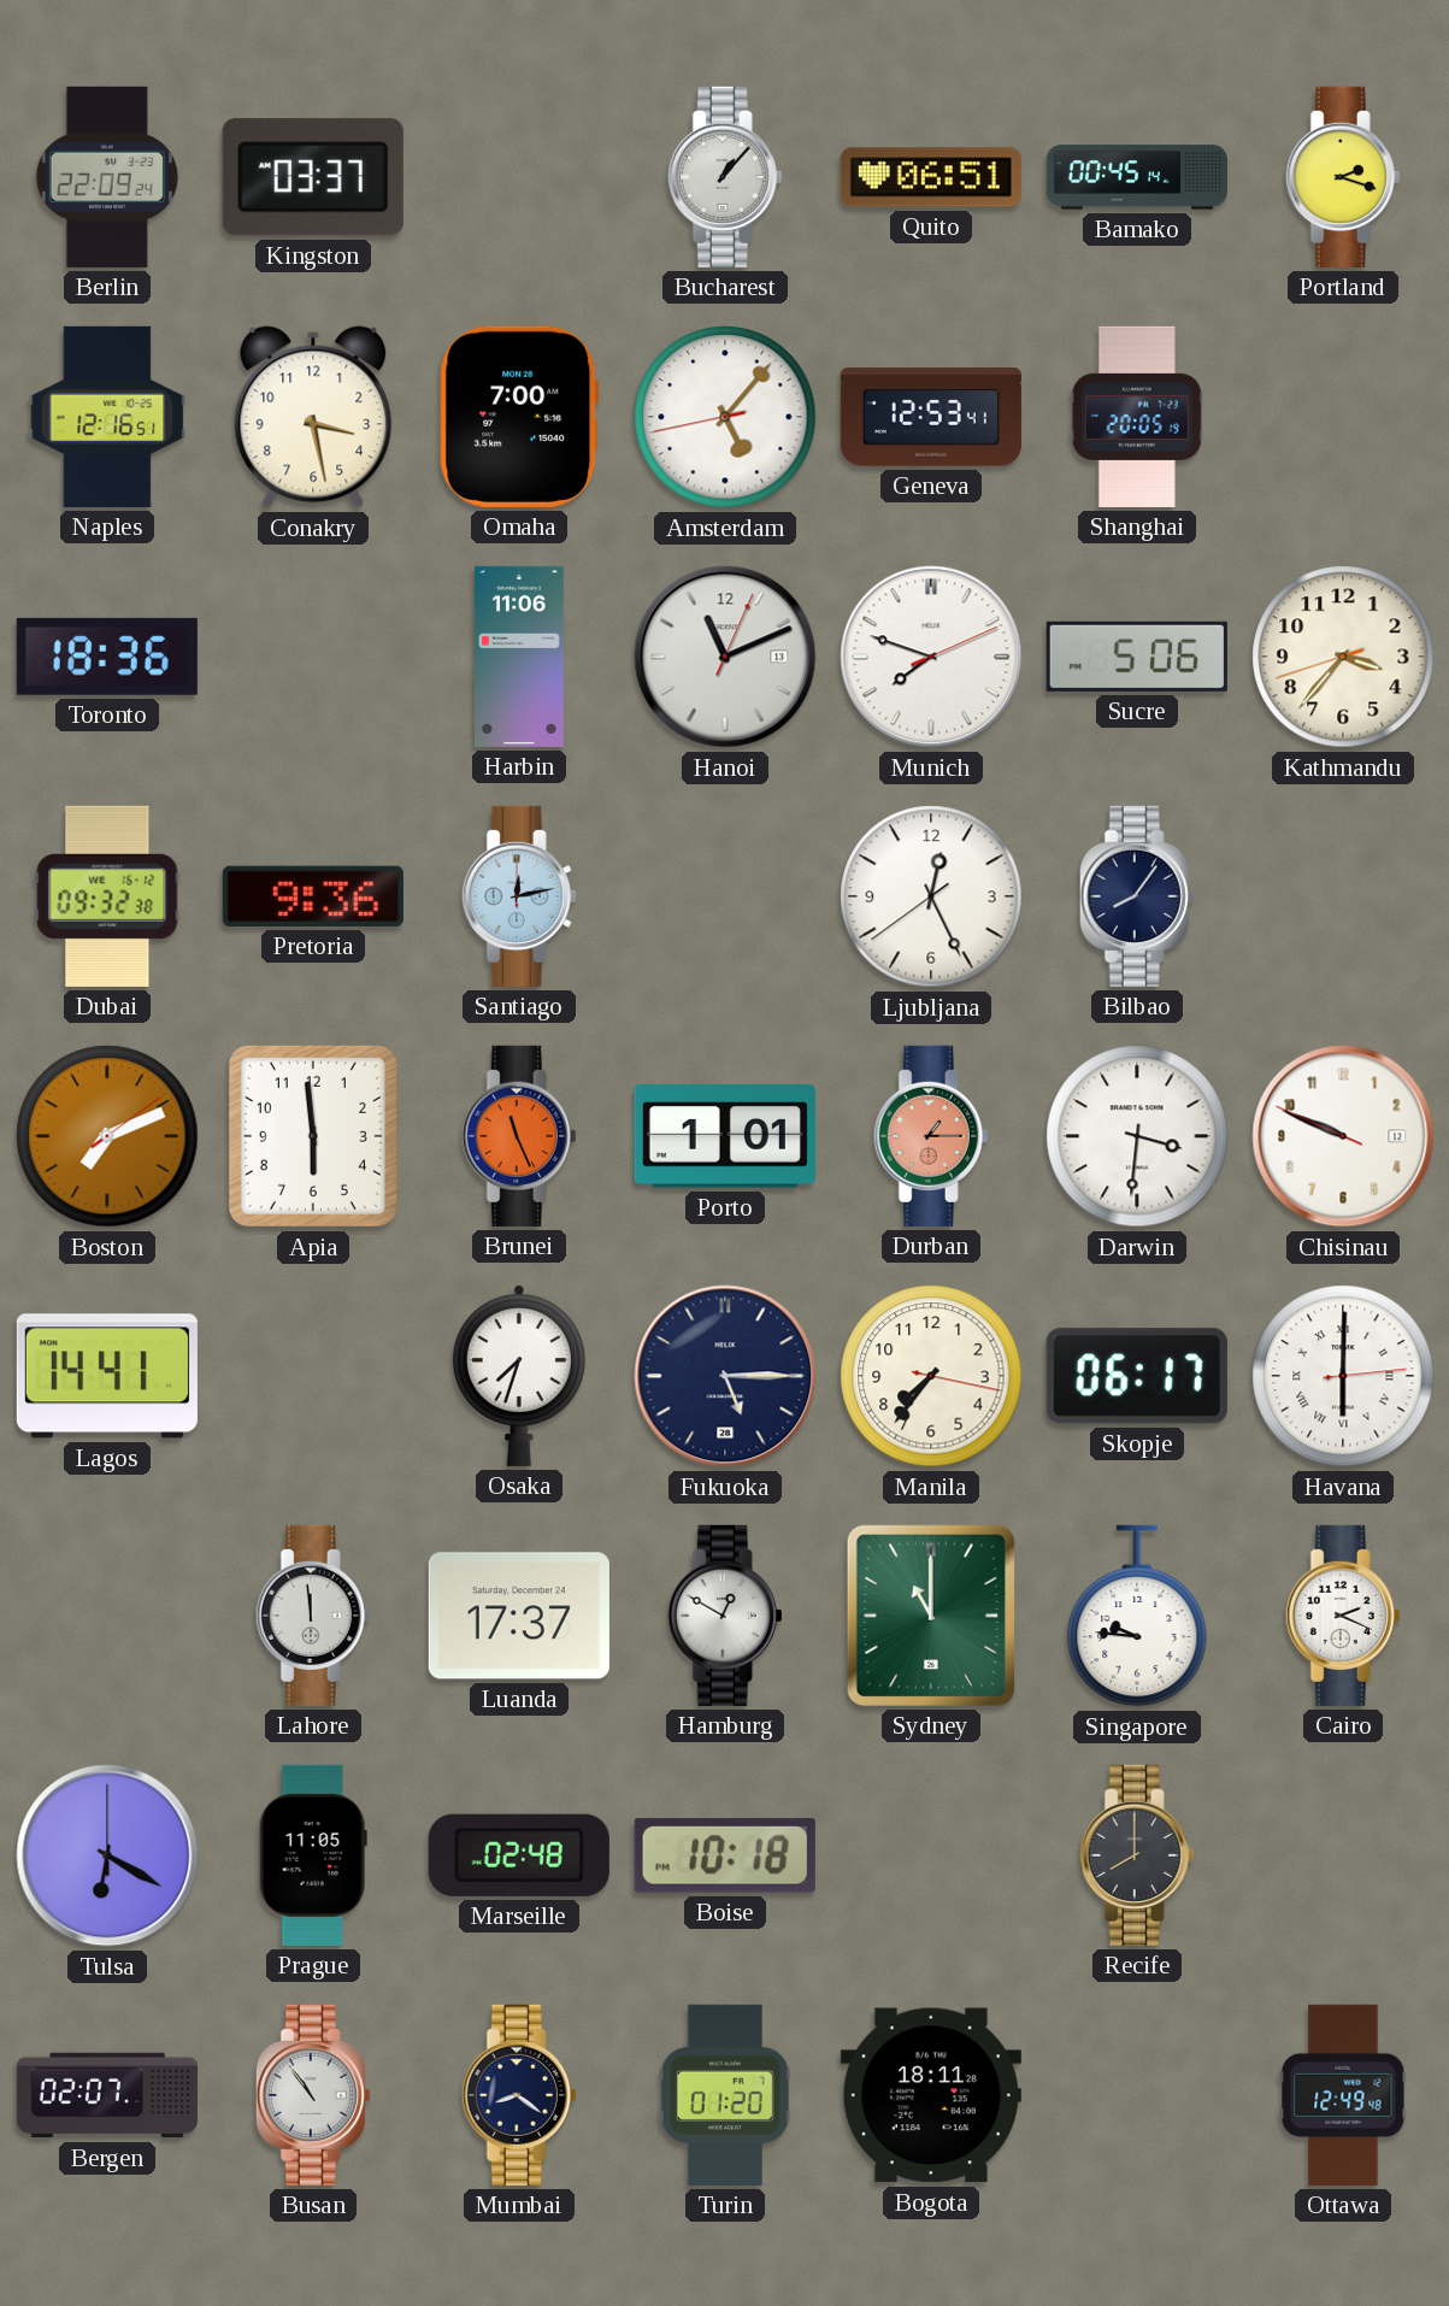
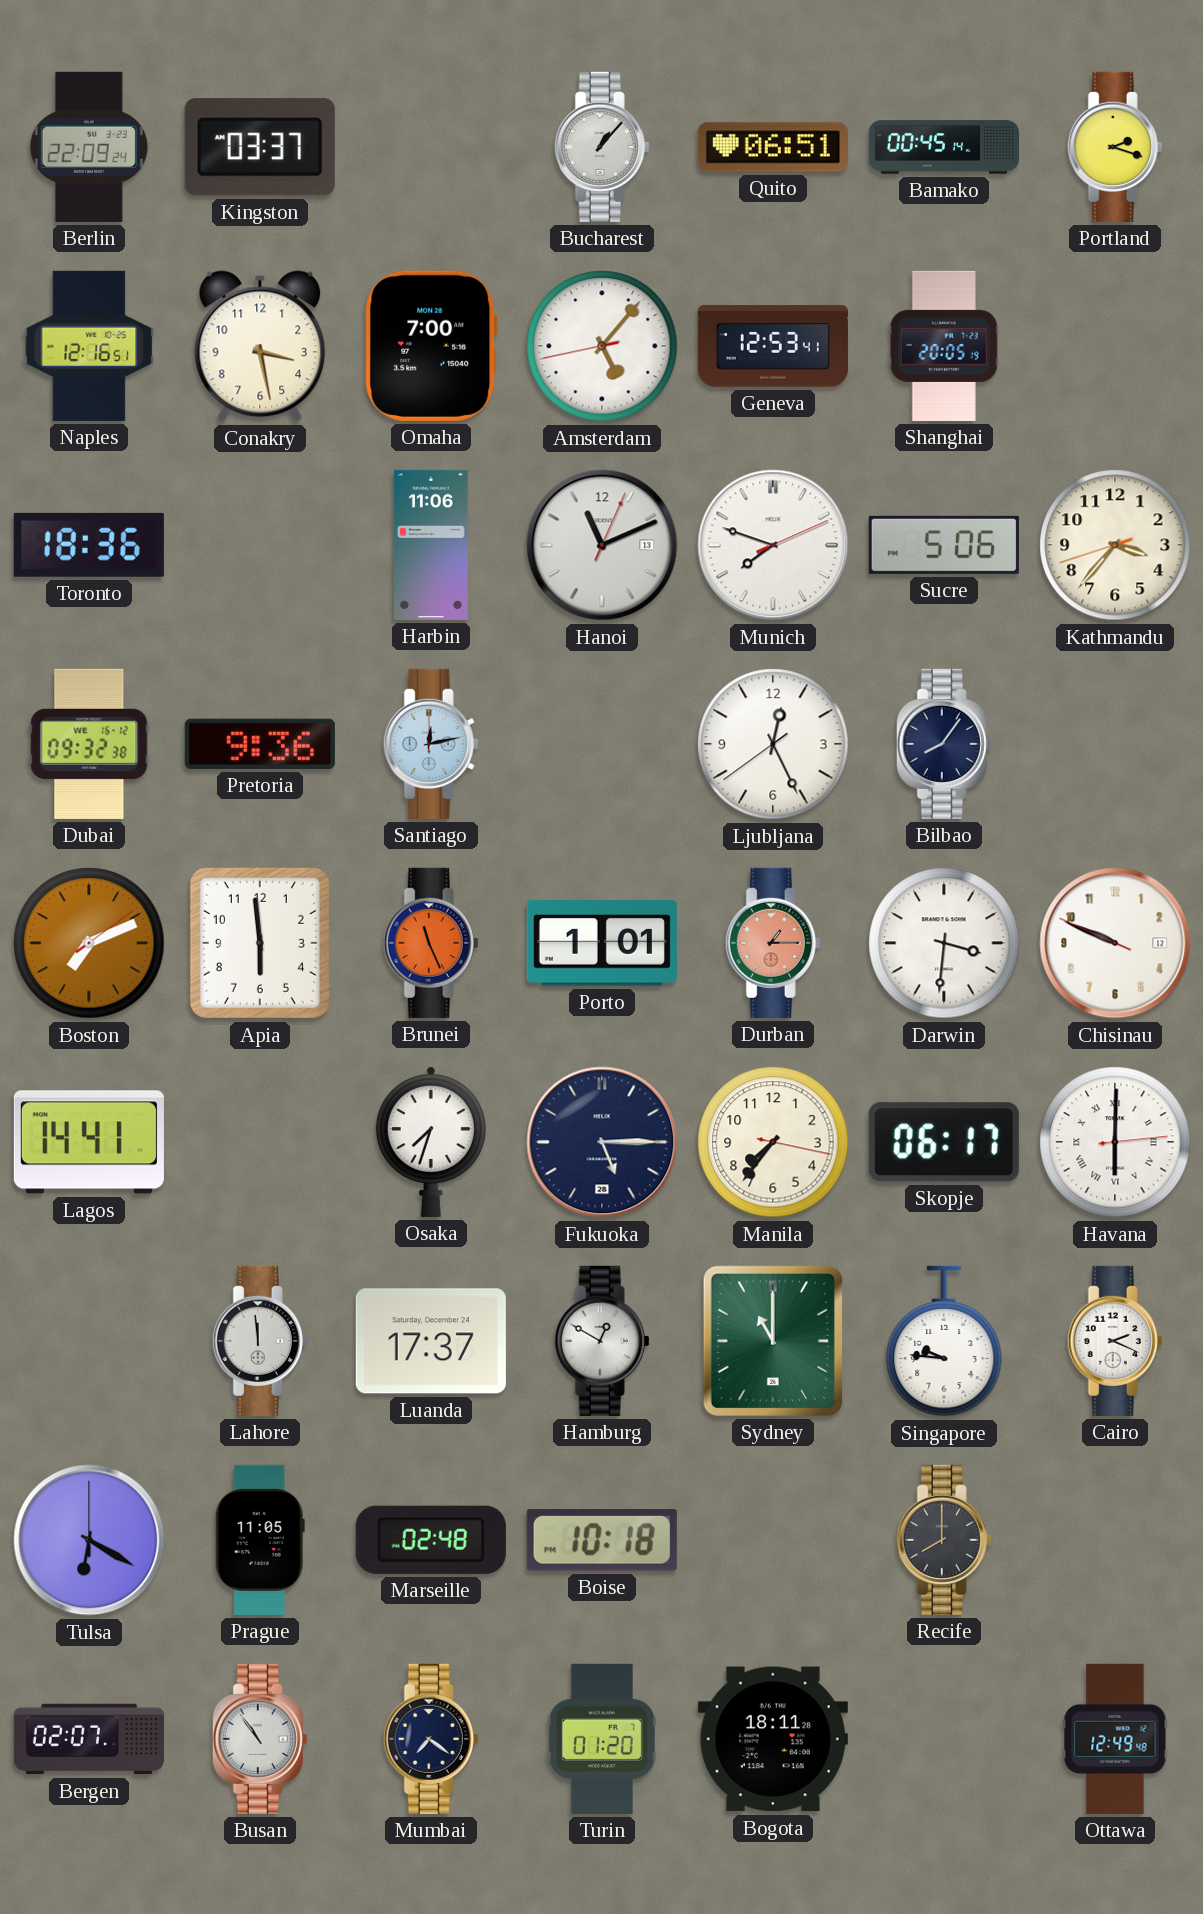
Mumbai: 8:21 -> 7:21
